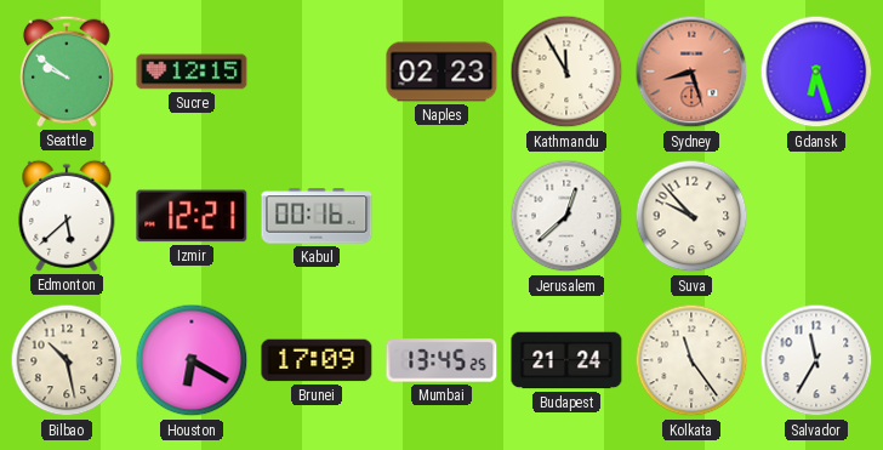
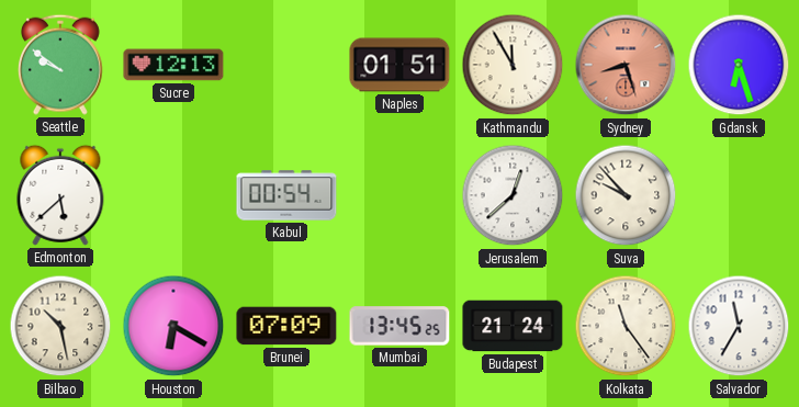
Sucre: 12:15 -> 12:13
Naples: 02:23 -> 01:51
Izmir: 12:21 -> none
Kabul: 00:16 -> 00:54
Brunei: 17:09 -> 07:09
